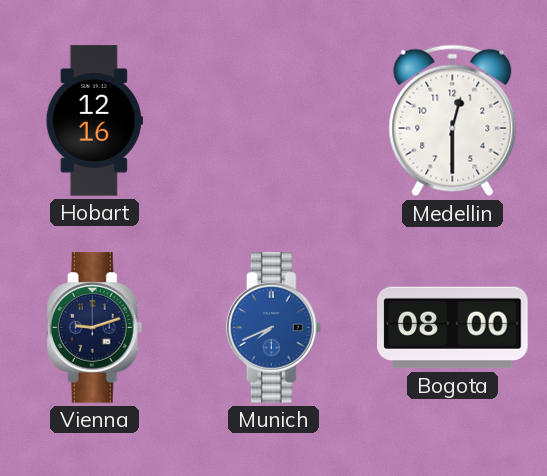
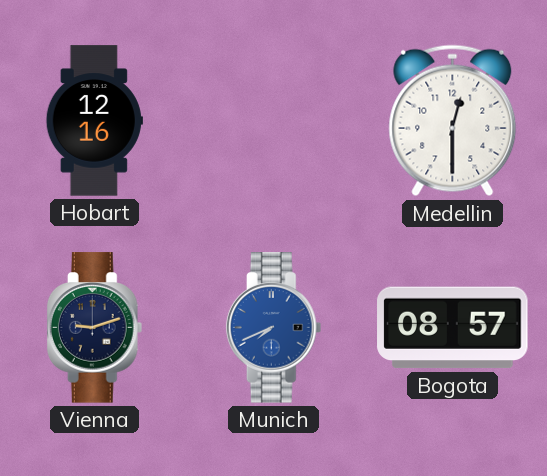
Bogota: 08:00 -> 08:57
